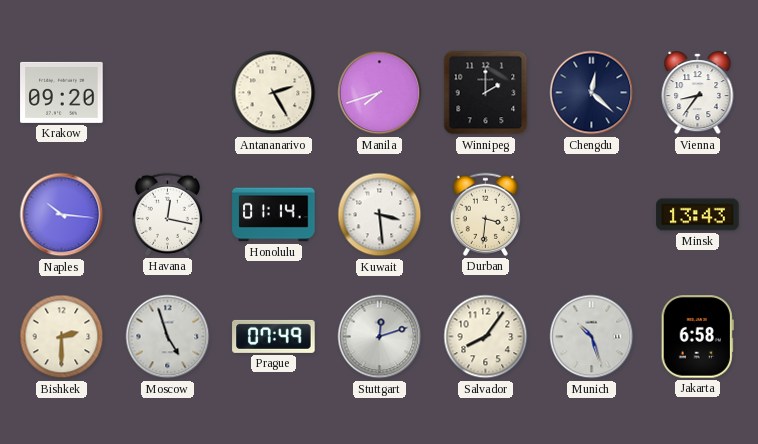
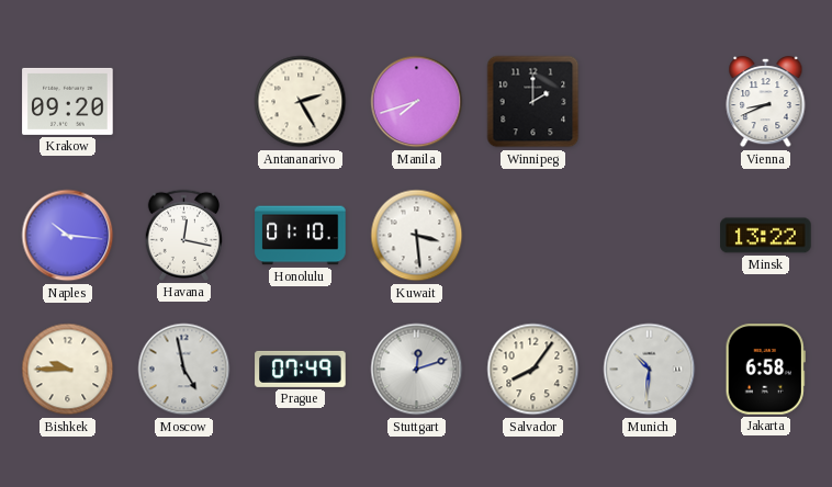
Chengdu: 12:22 -> none
Vienna: 8:36 -> 8:41
Honolulu: 01:14 -> 01:10
Durban: 3:31 -> none
Minsk: 13:43 -> 13:22
Bishkek: 2:30 -> 9:45
Moscow: 4:57 -> 4:58
Munich: 10:27 -> 10:31
